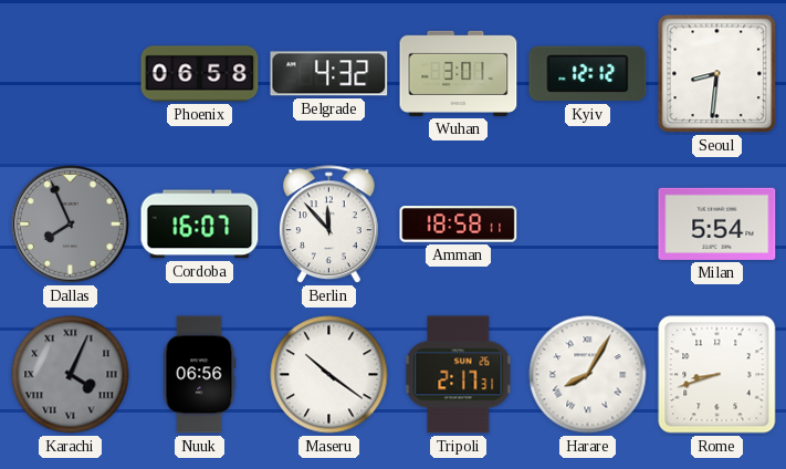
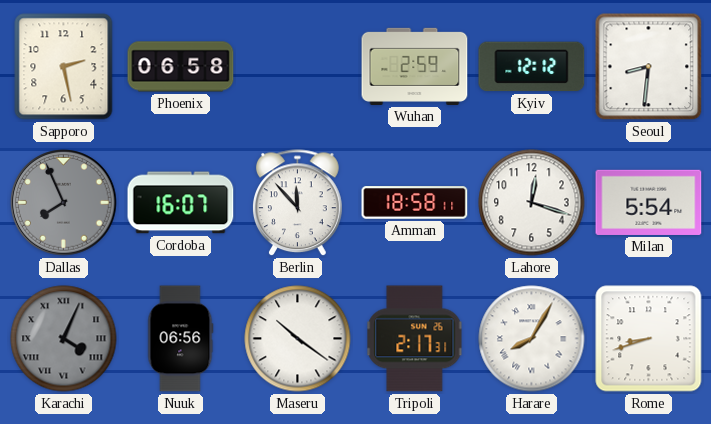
Sapporo: none -> 2:28
Belgrade: 4:32 -> none
Wuhan: 3:01 -> 2:59
Lahore: none -> 12:18
